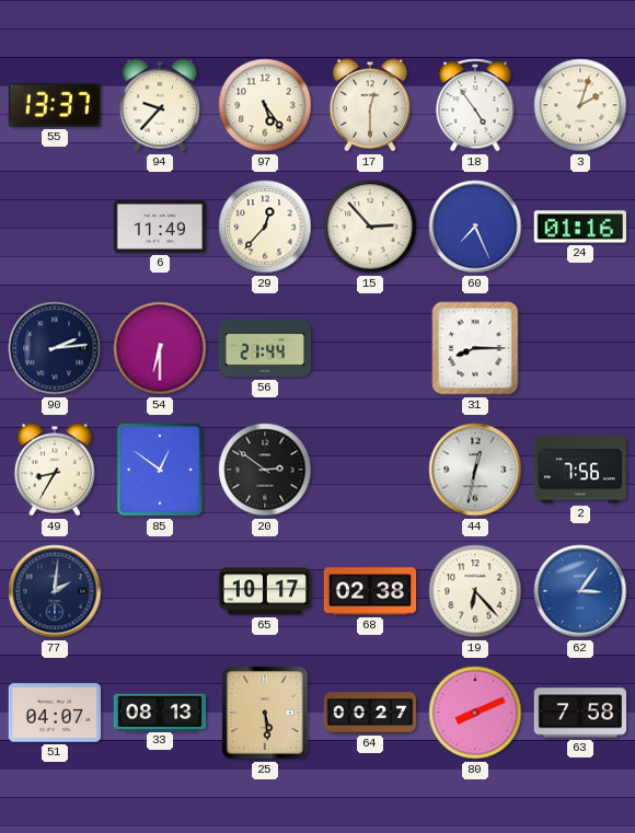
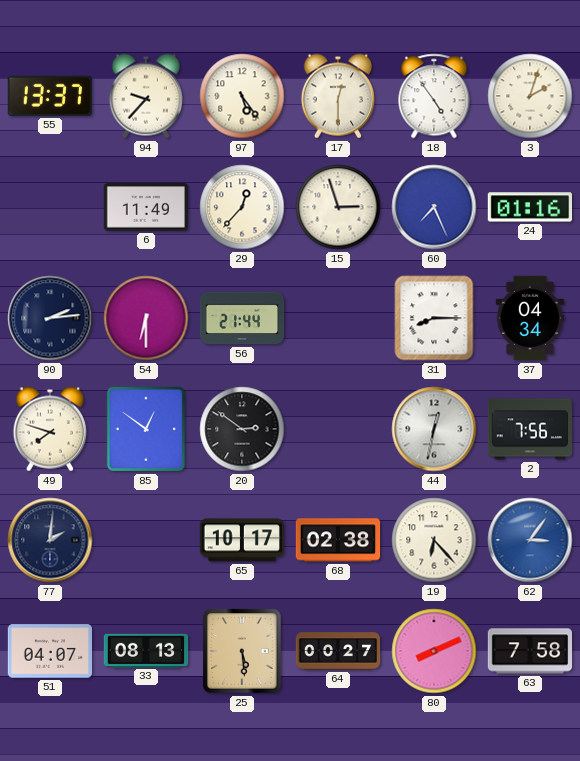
15: 2:53 -> 2:57
37: none -> 04:34
49: 8:35 -> 7:48
